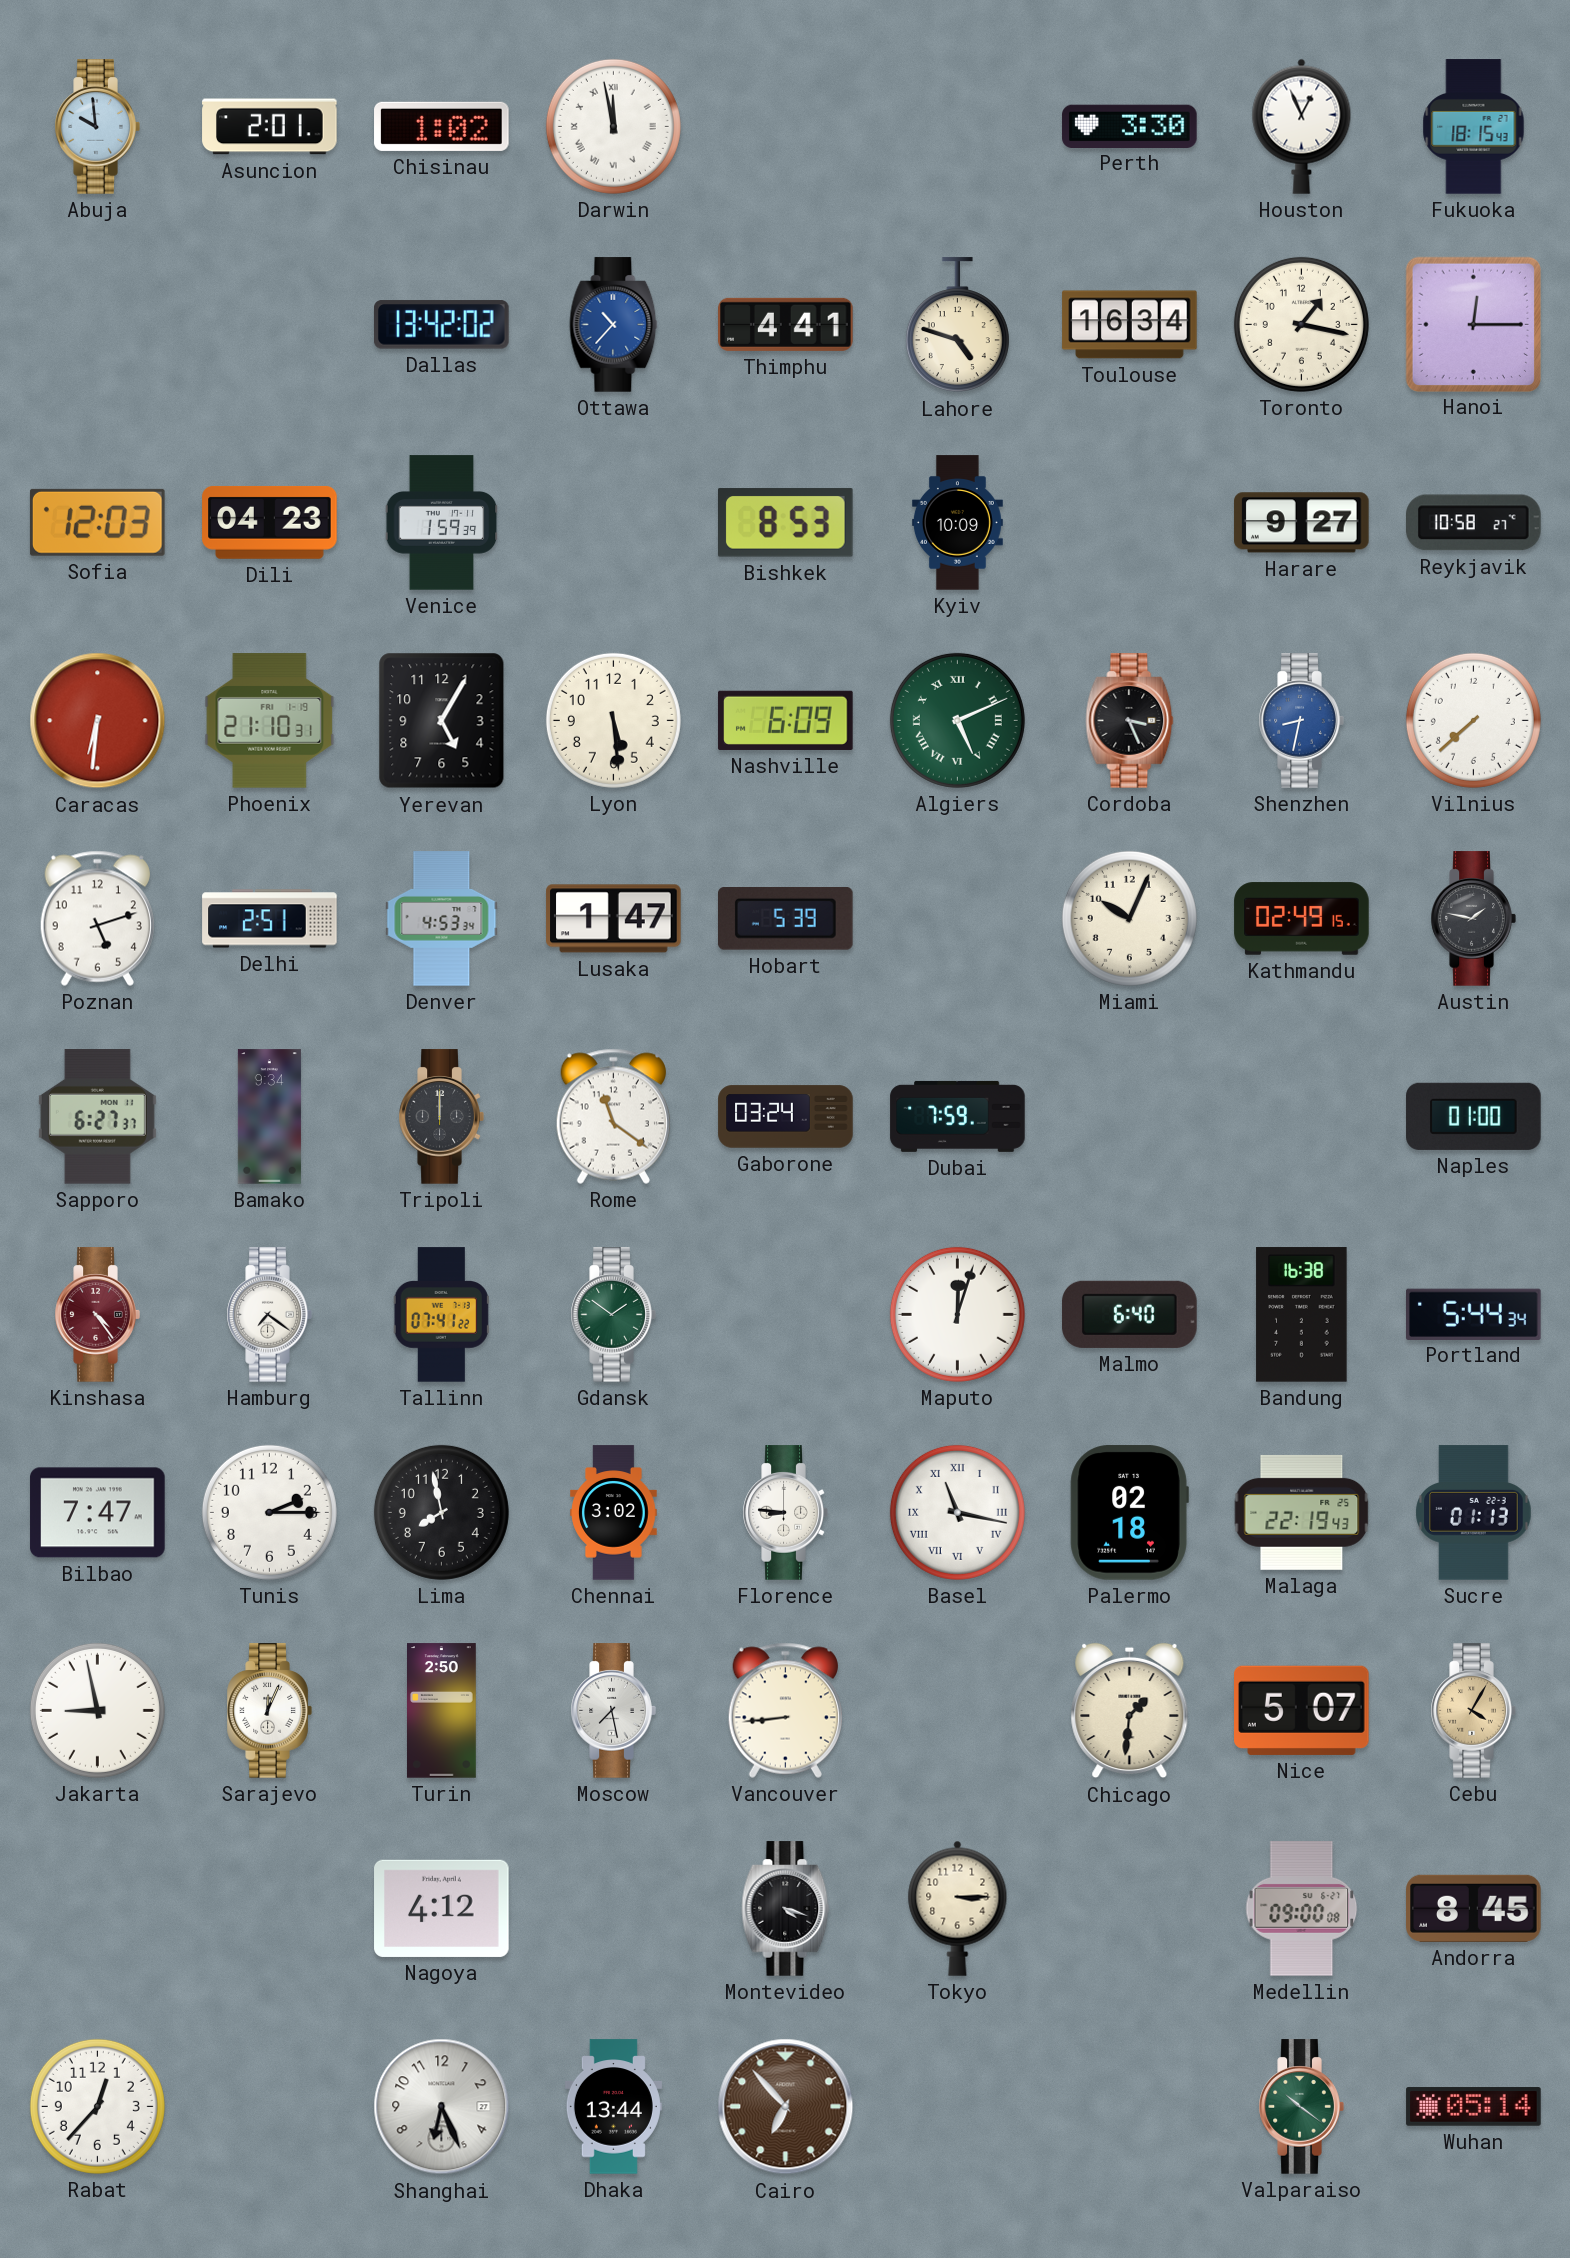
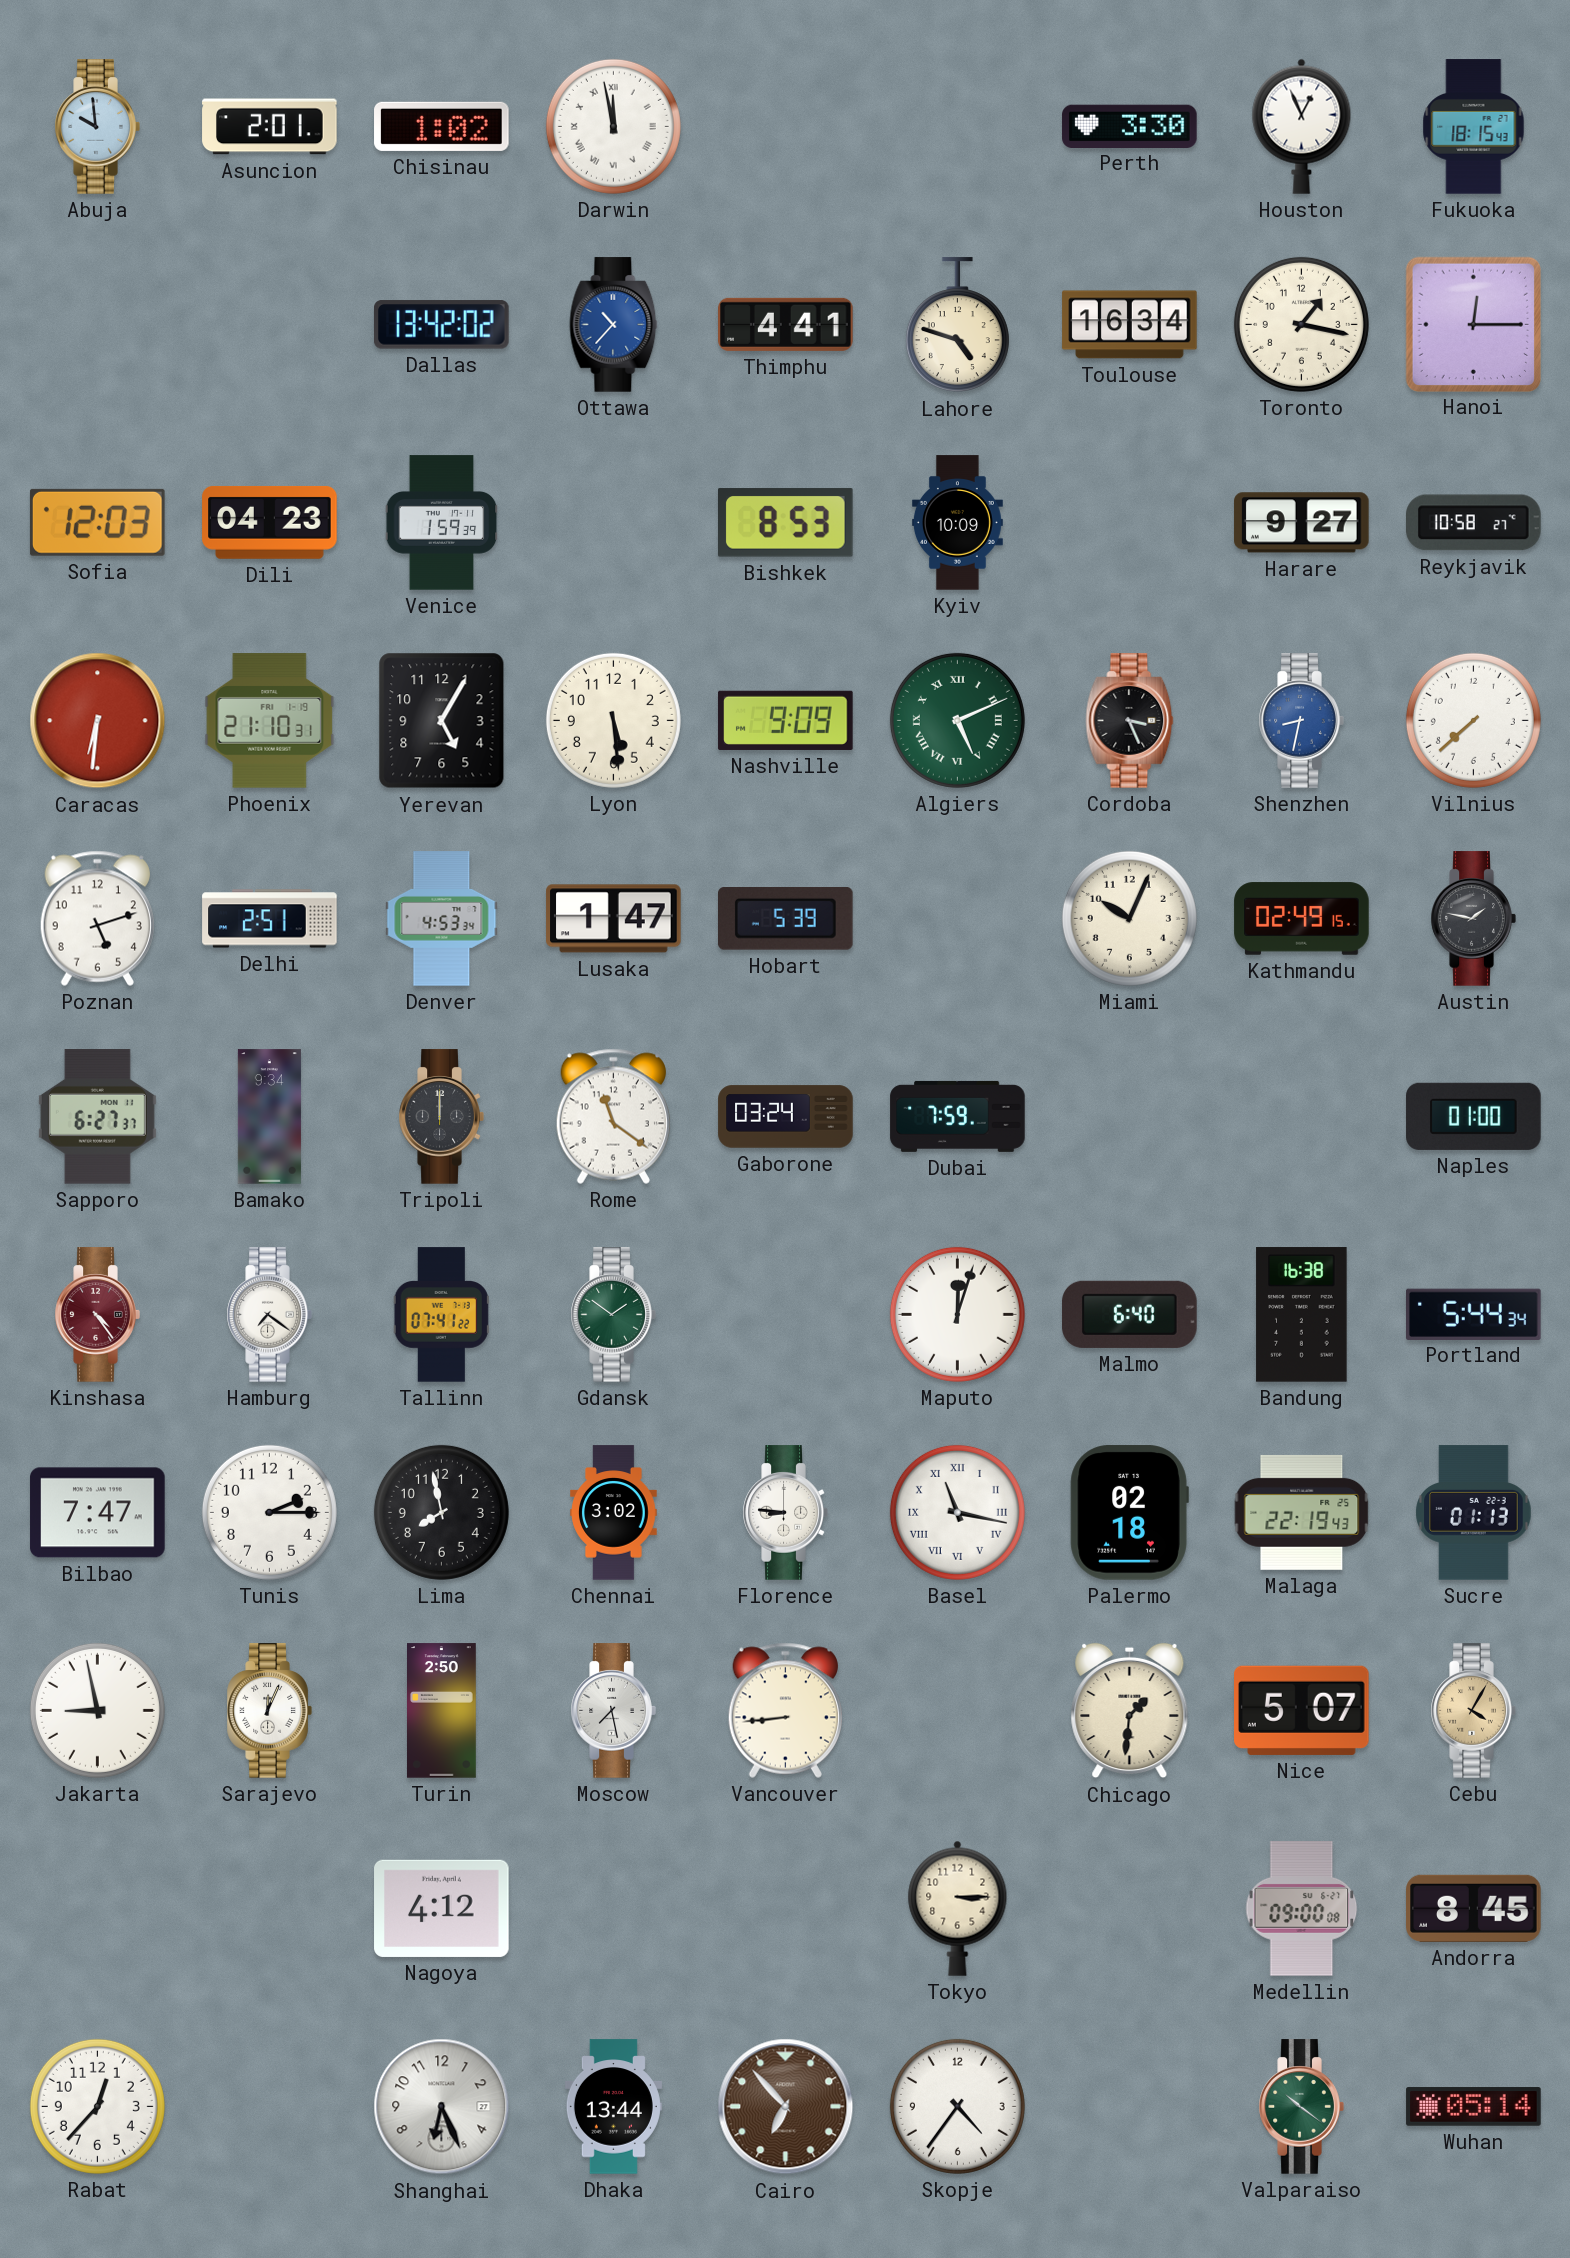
Nashville: 6:09 -> 9:09
Montevideo: 4:18 -> none
Skopje: none -> 4:36
